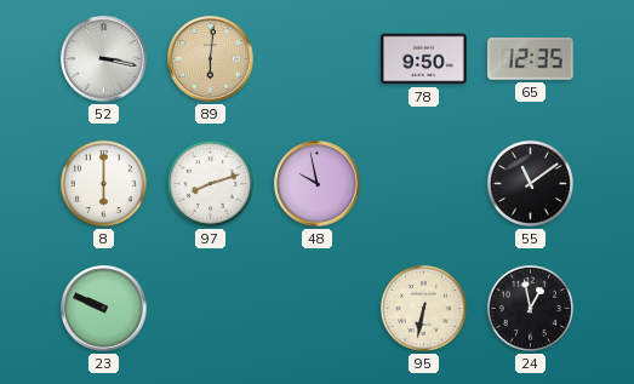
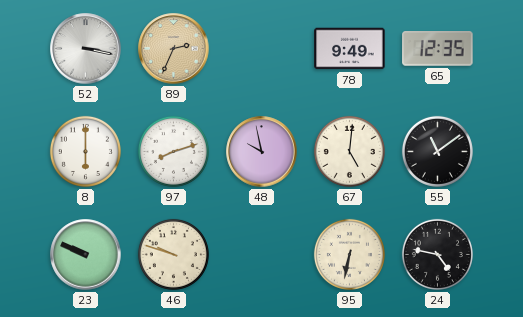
89: 6:01 -> 2:34
78: 9:50 -> 9:49
67: none -> 5:01
46: none -> 9:48
24: 12:58 -> 4:47
